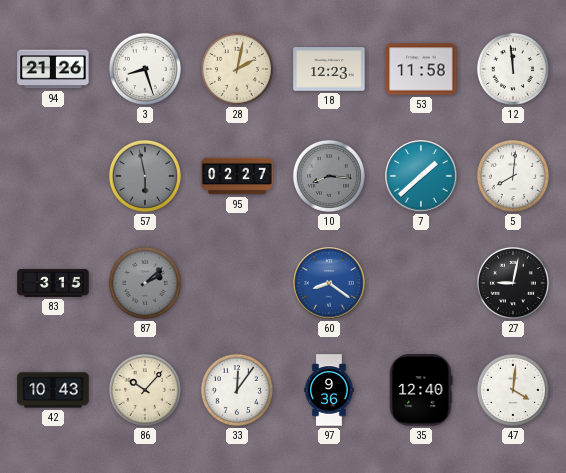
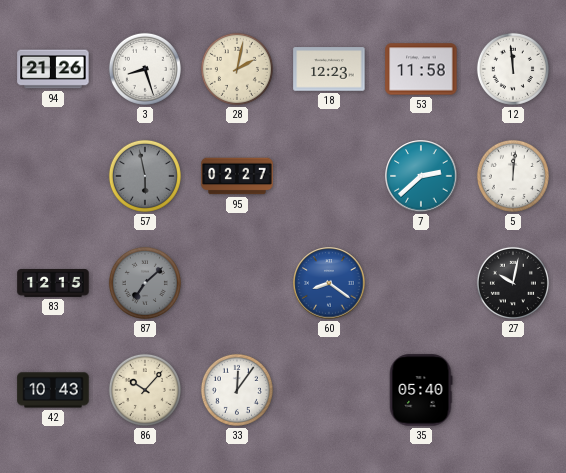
10: 8:16 -> none
7: 1:38 -> 2:38
5: 8:01 -> 12:01
83: 3:15 -> 12:15
87: 2:08 -> 7:08
27: 9:02 -> 10:02
97: 9:36 -> none
35: 12:40 -> 05:40
47: 4:01 -> none
